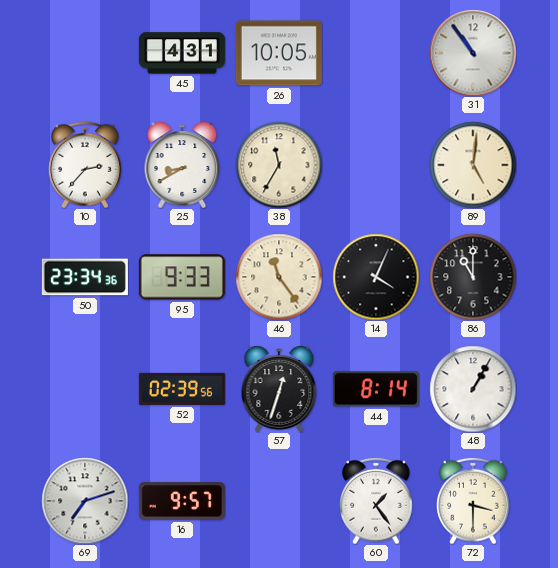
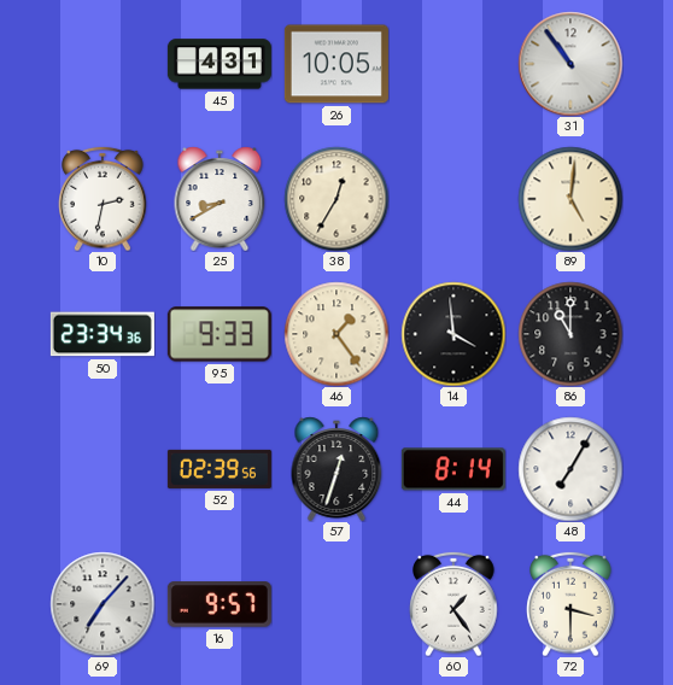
10: 2:37 -> 2:32
38: 11:35 -> 12:35
46: 11:24 -> 1:24
14: 4:04 -> 3:59
48: 1:05 -> 7:05
69: 7:12 -> 7:07
